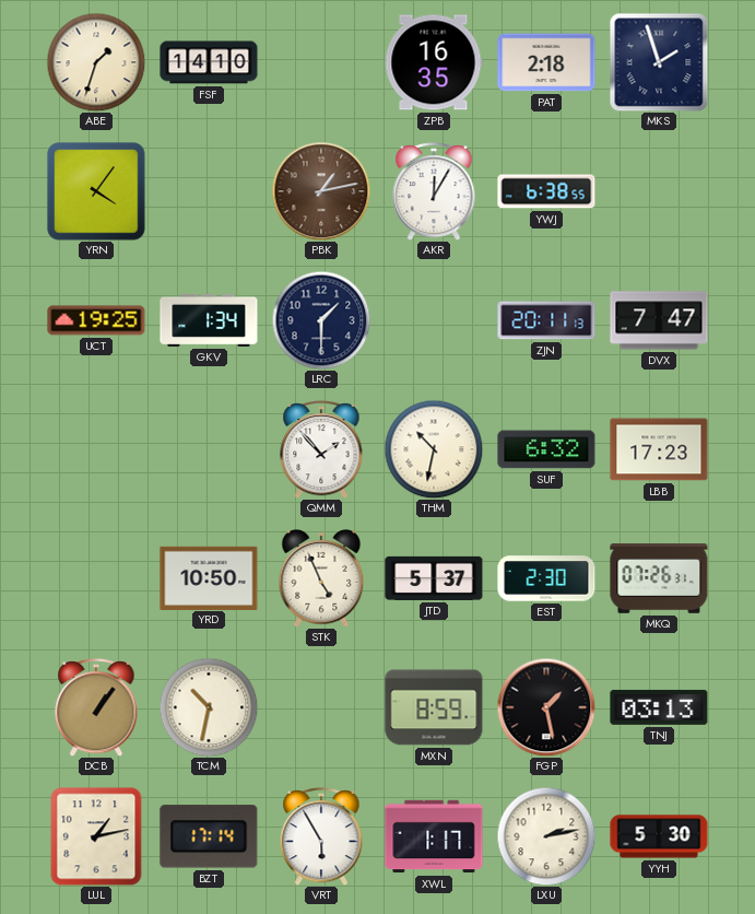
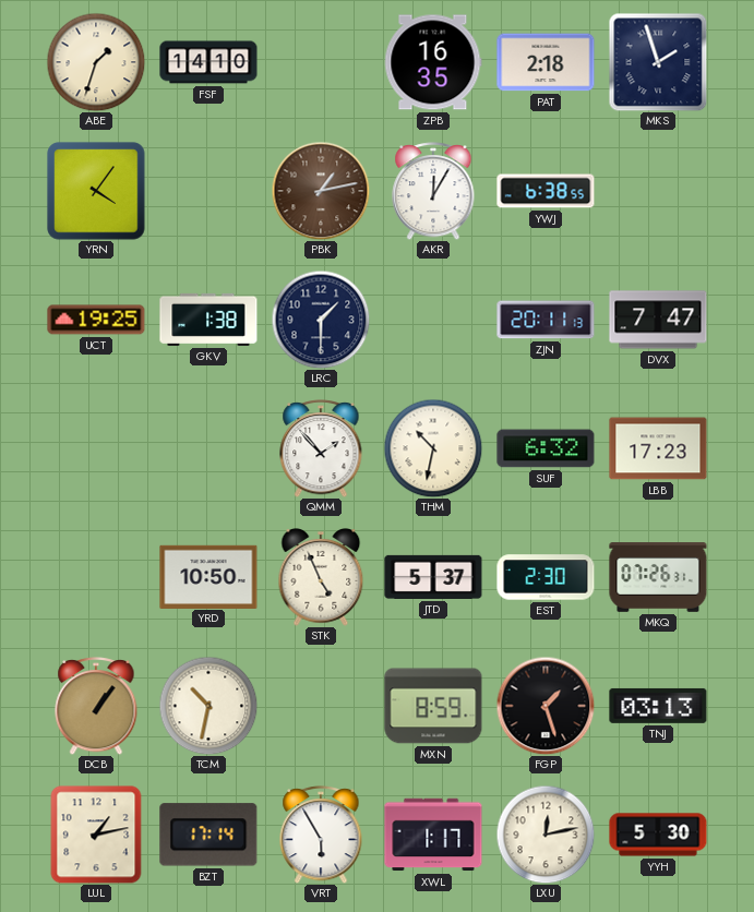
GKV: 1:34 -> 1:38
FGP: 1:28 -> 1:27
LXU: 2:13 -> 12:13
